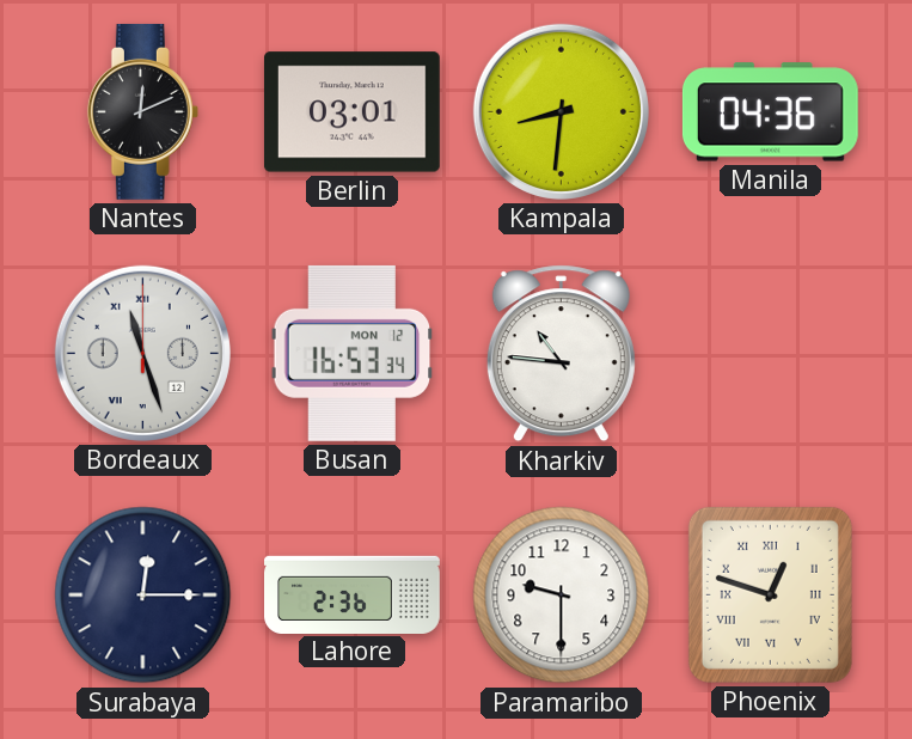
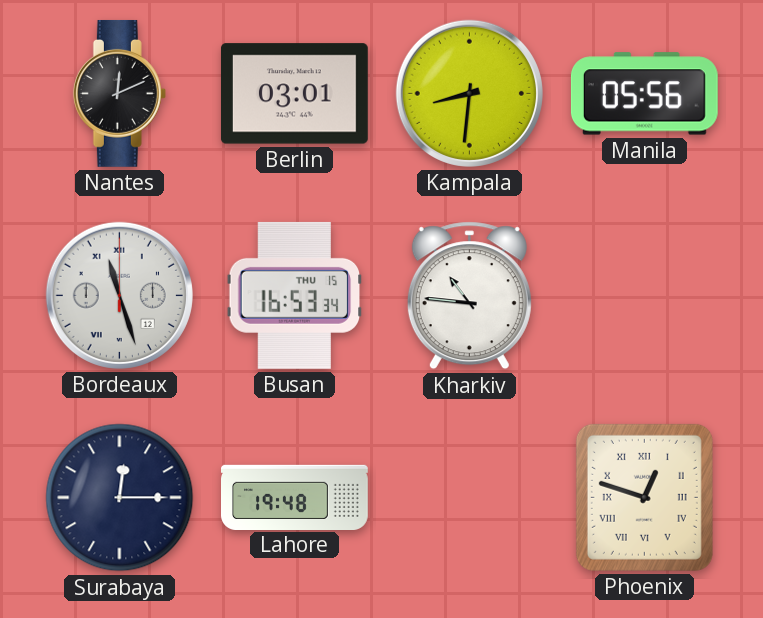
Manila: 04:36 -> 05:56
Busan date: MON 12 -> THU 15
Lahore: 2:36 -> 19:48
Paramaribo: 9:30 -> none
